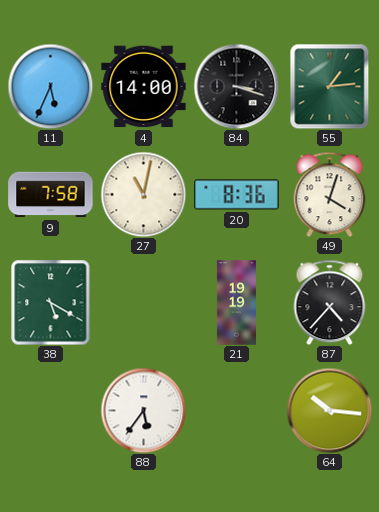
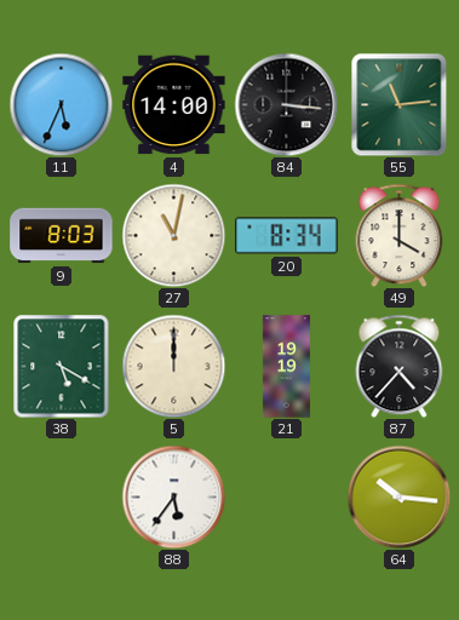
84: 3:18 -> 3:16
55: 1:14 -> 11:14
9: 7:58 -> 8:03
20: 8:36 -> 8:34
49: 4:03 -> 4:00
5: none -> 12:00
